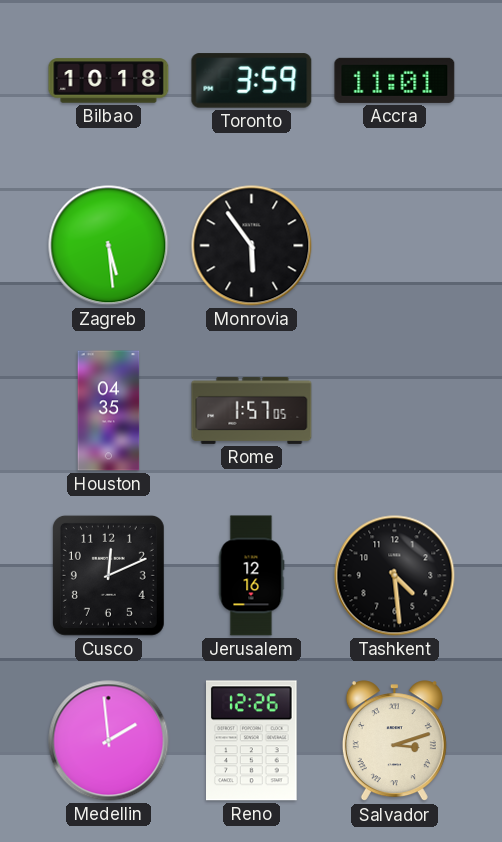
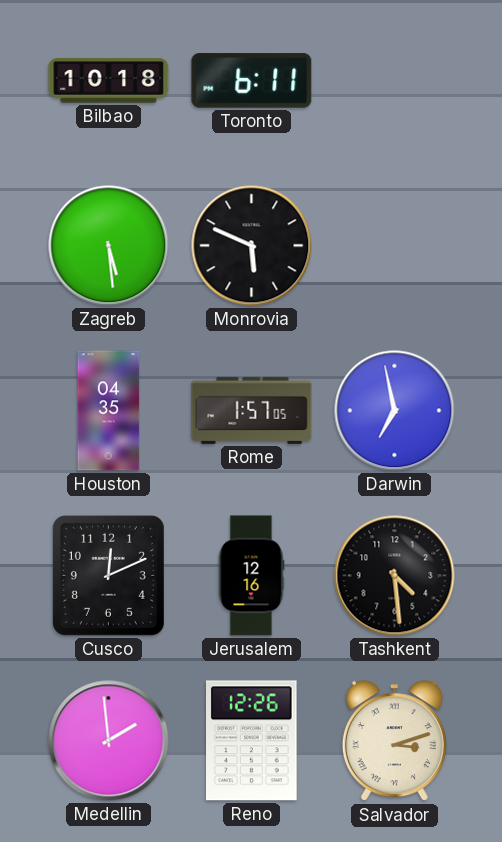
Toronto: 3:59 -> 6:11
Accra: 11:01 -> none
Monrovia: 5:54 -> 5:49
Darwin: none -> 6:58
